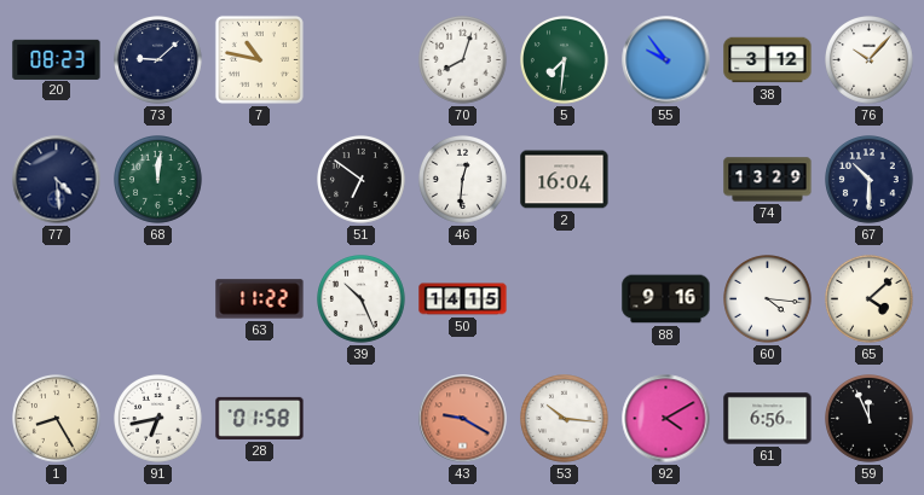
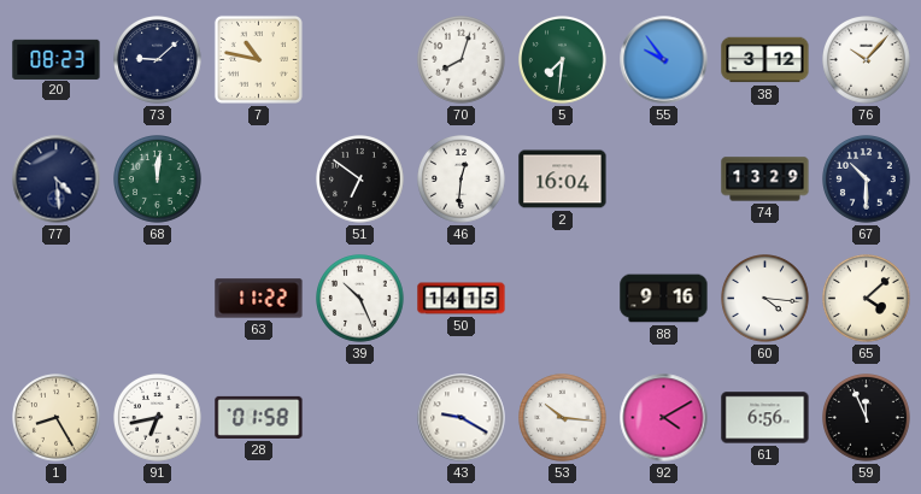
43 dial: salmon -> white
